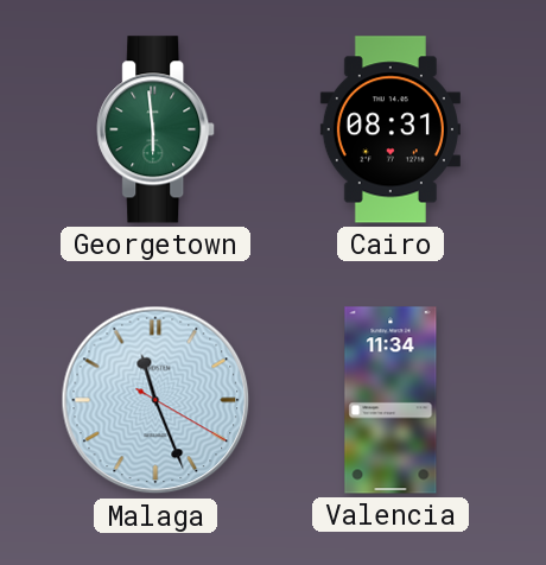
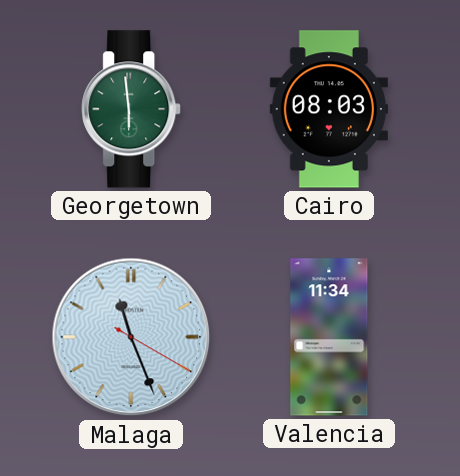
Cairo: 08:31 -> 08:03
